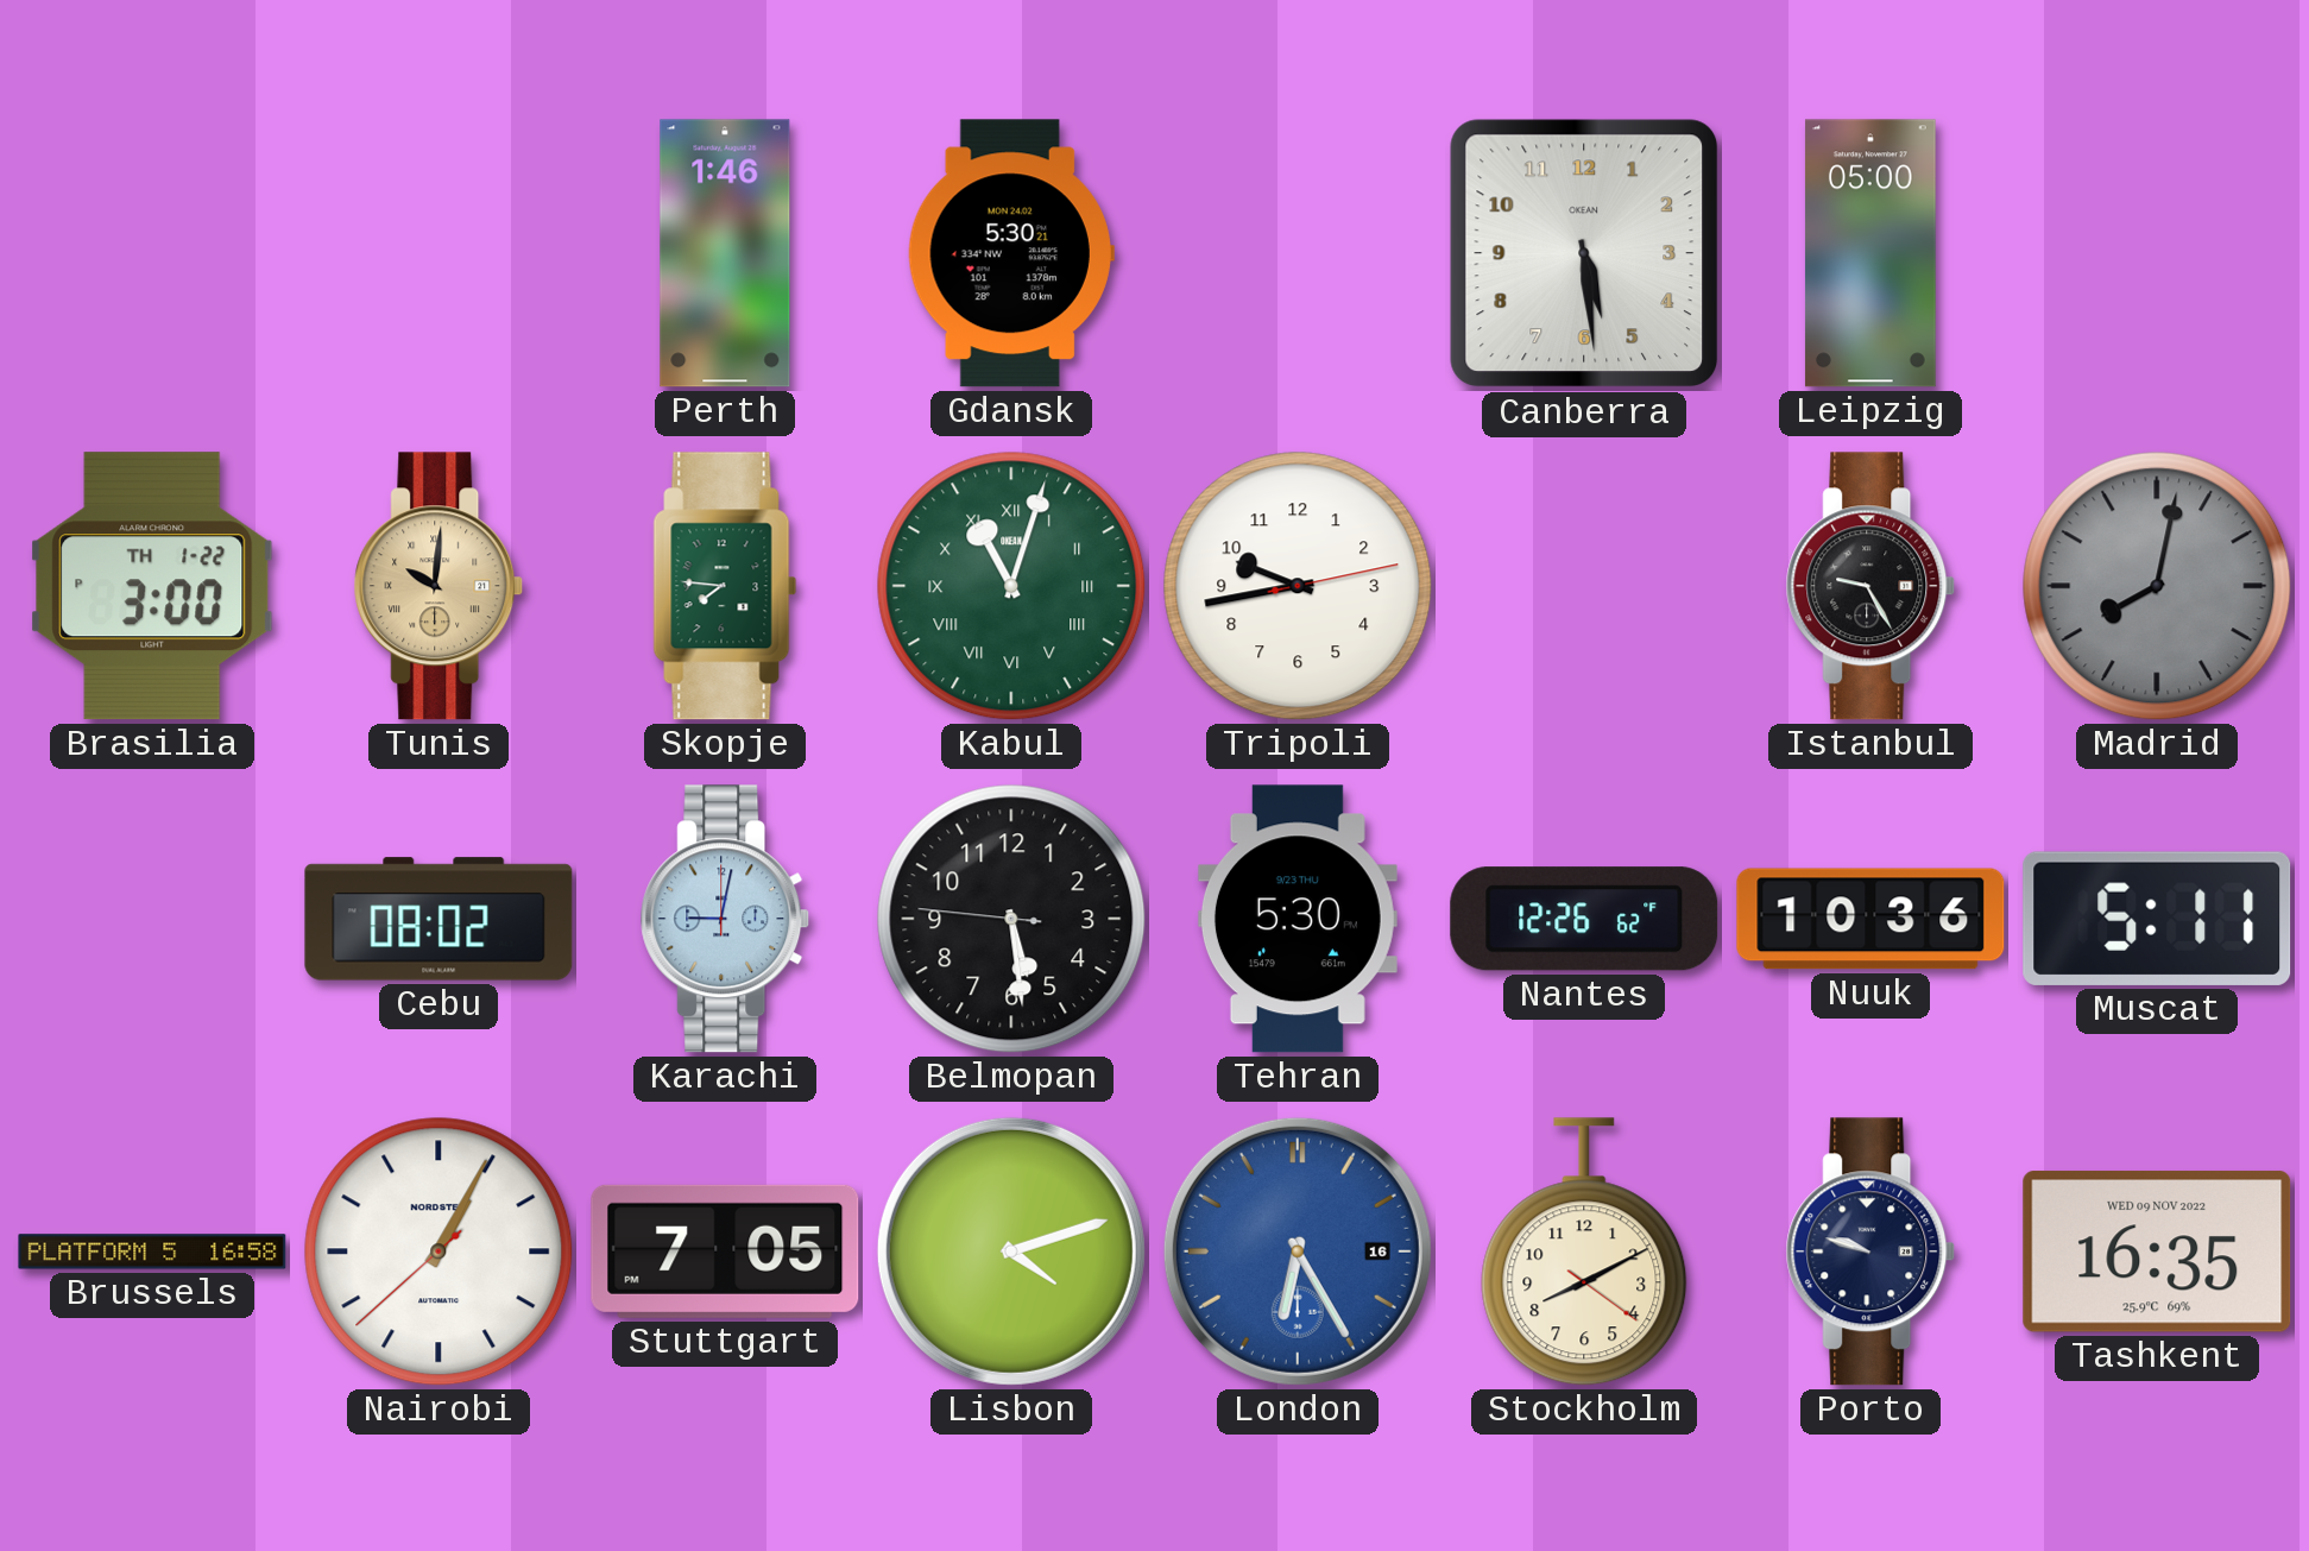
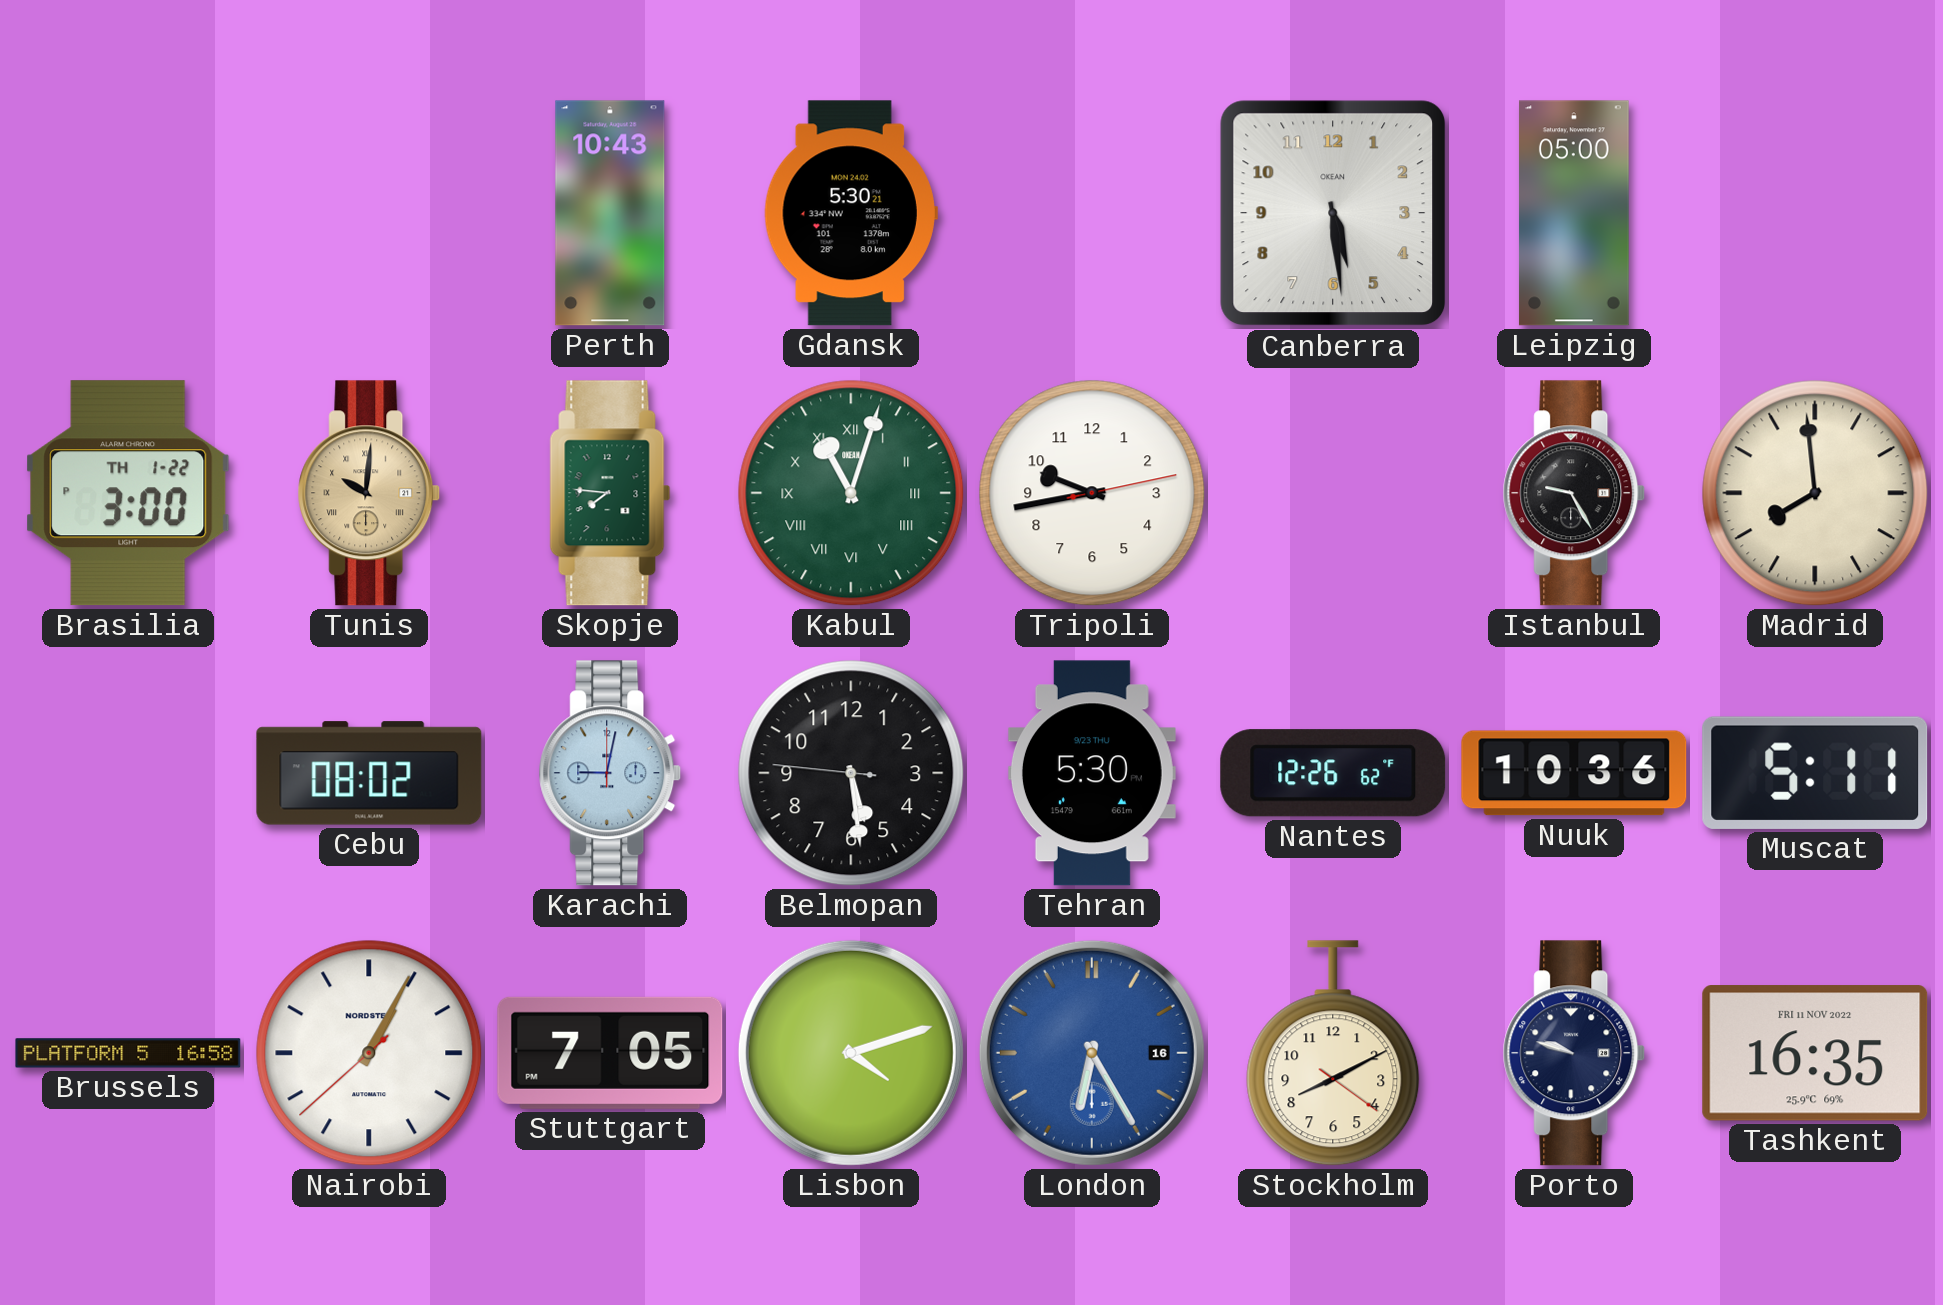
Perth: 1:46 -> 10:43
Madrid: 8:02 -> 7:59
Madrid dial: grey -> cream
Tashkent date: WED 09 NOV 2022 -> FRI 11 NOV 2022
